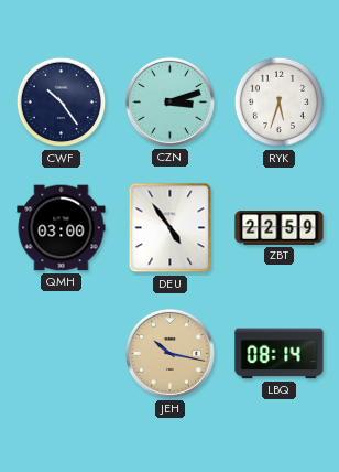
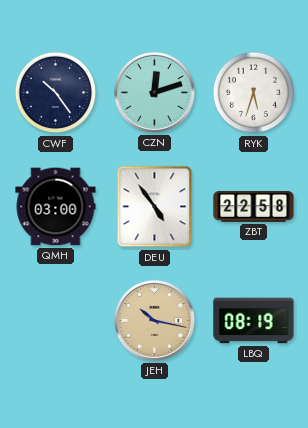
CZN: 3:12 -> 12:12
ZBT: 22:59 -> 22:58
LBQ: 08:14 -> 08:19
